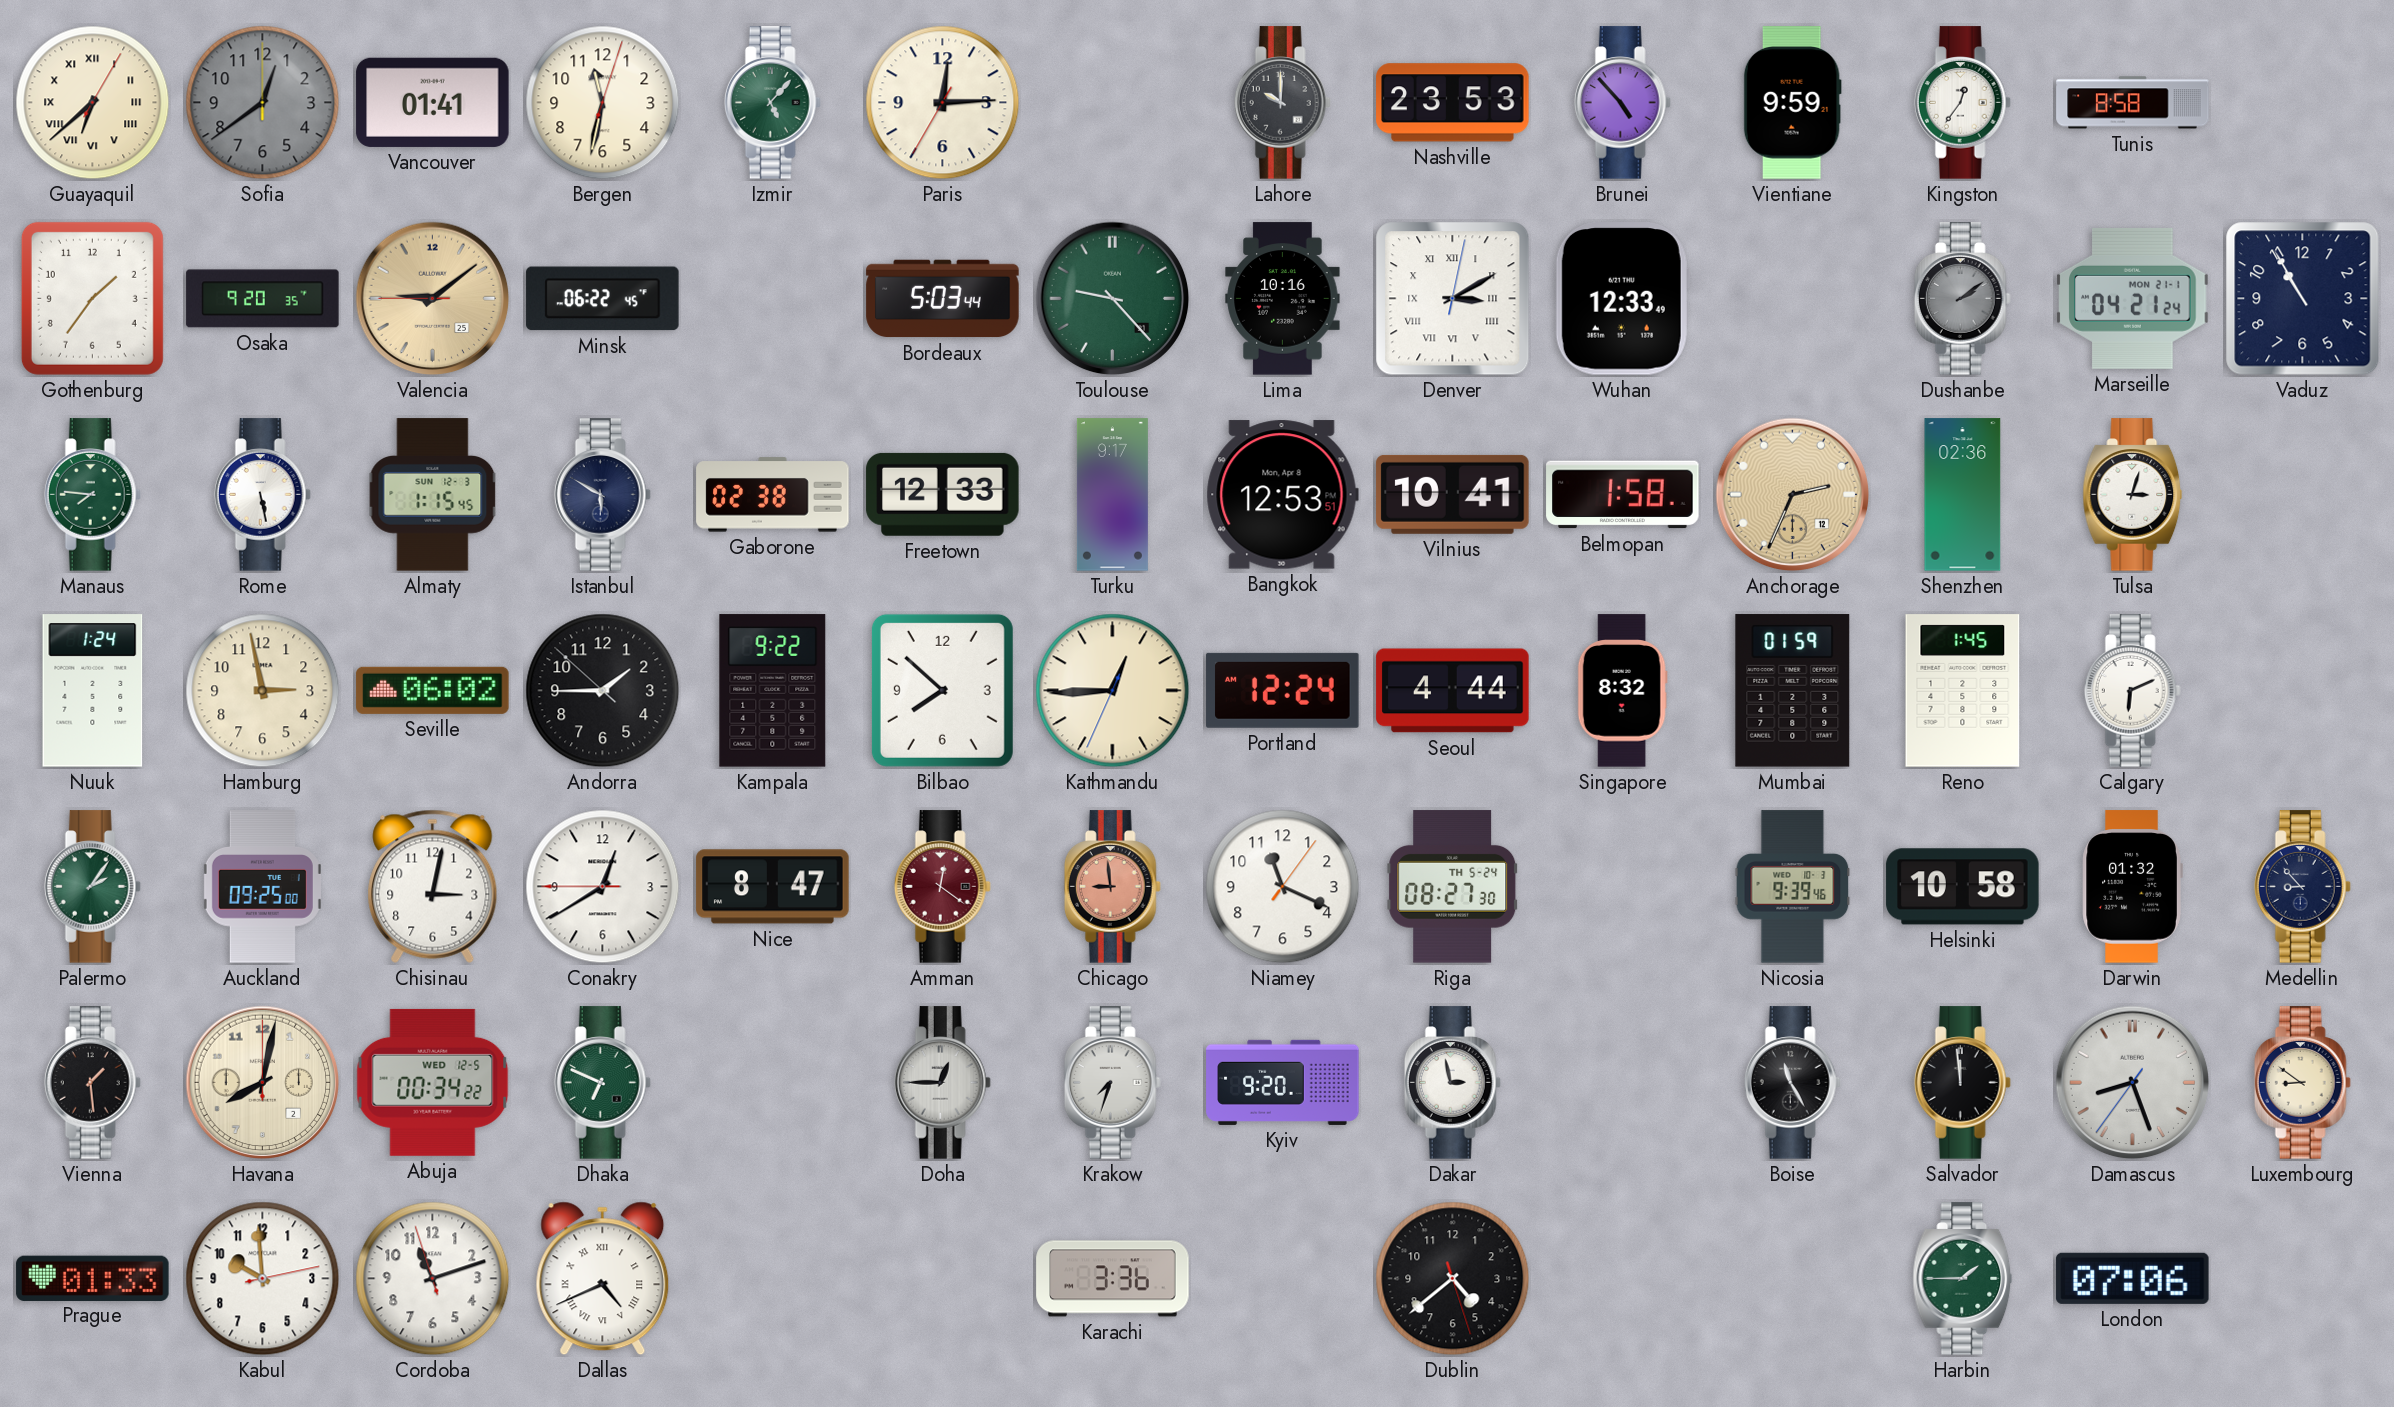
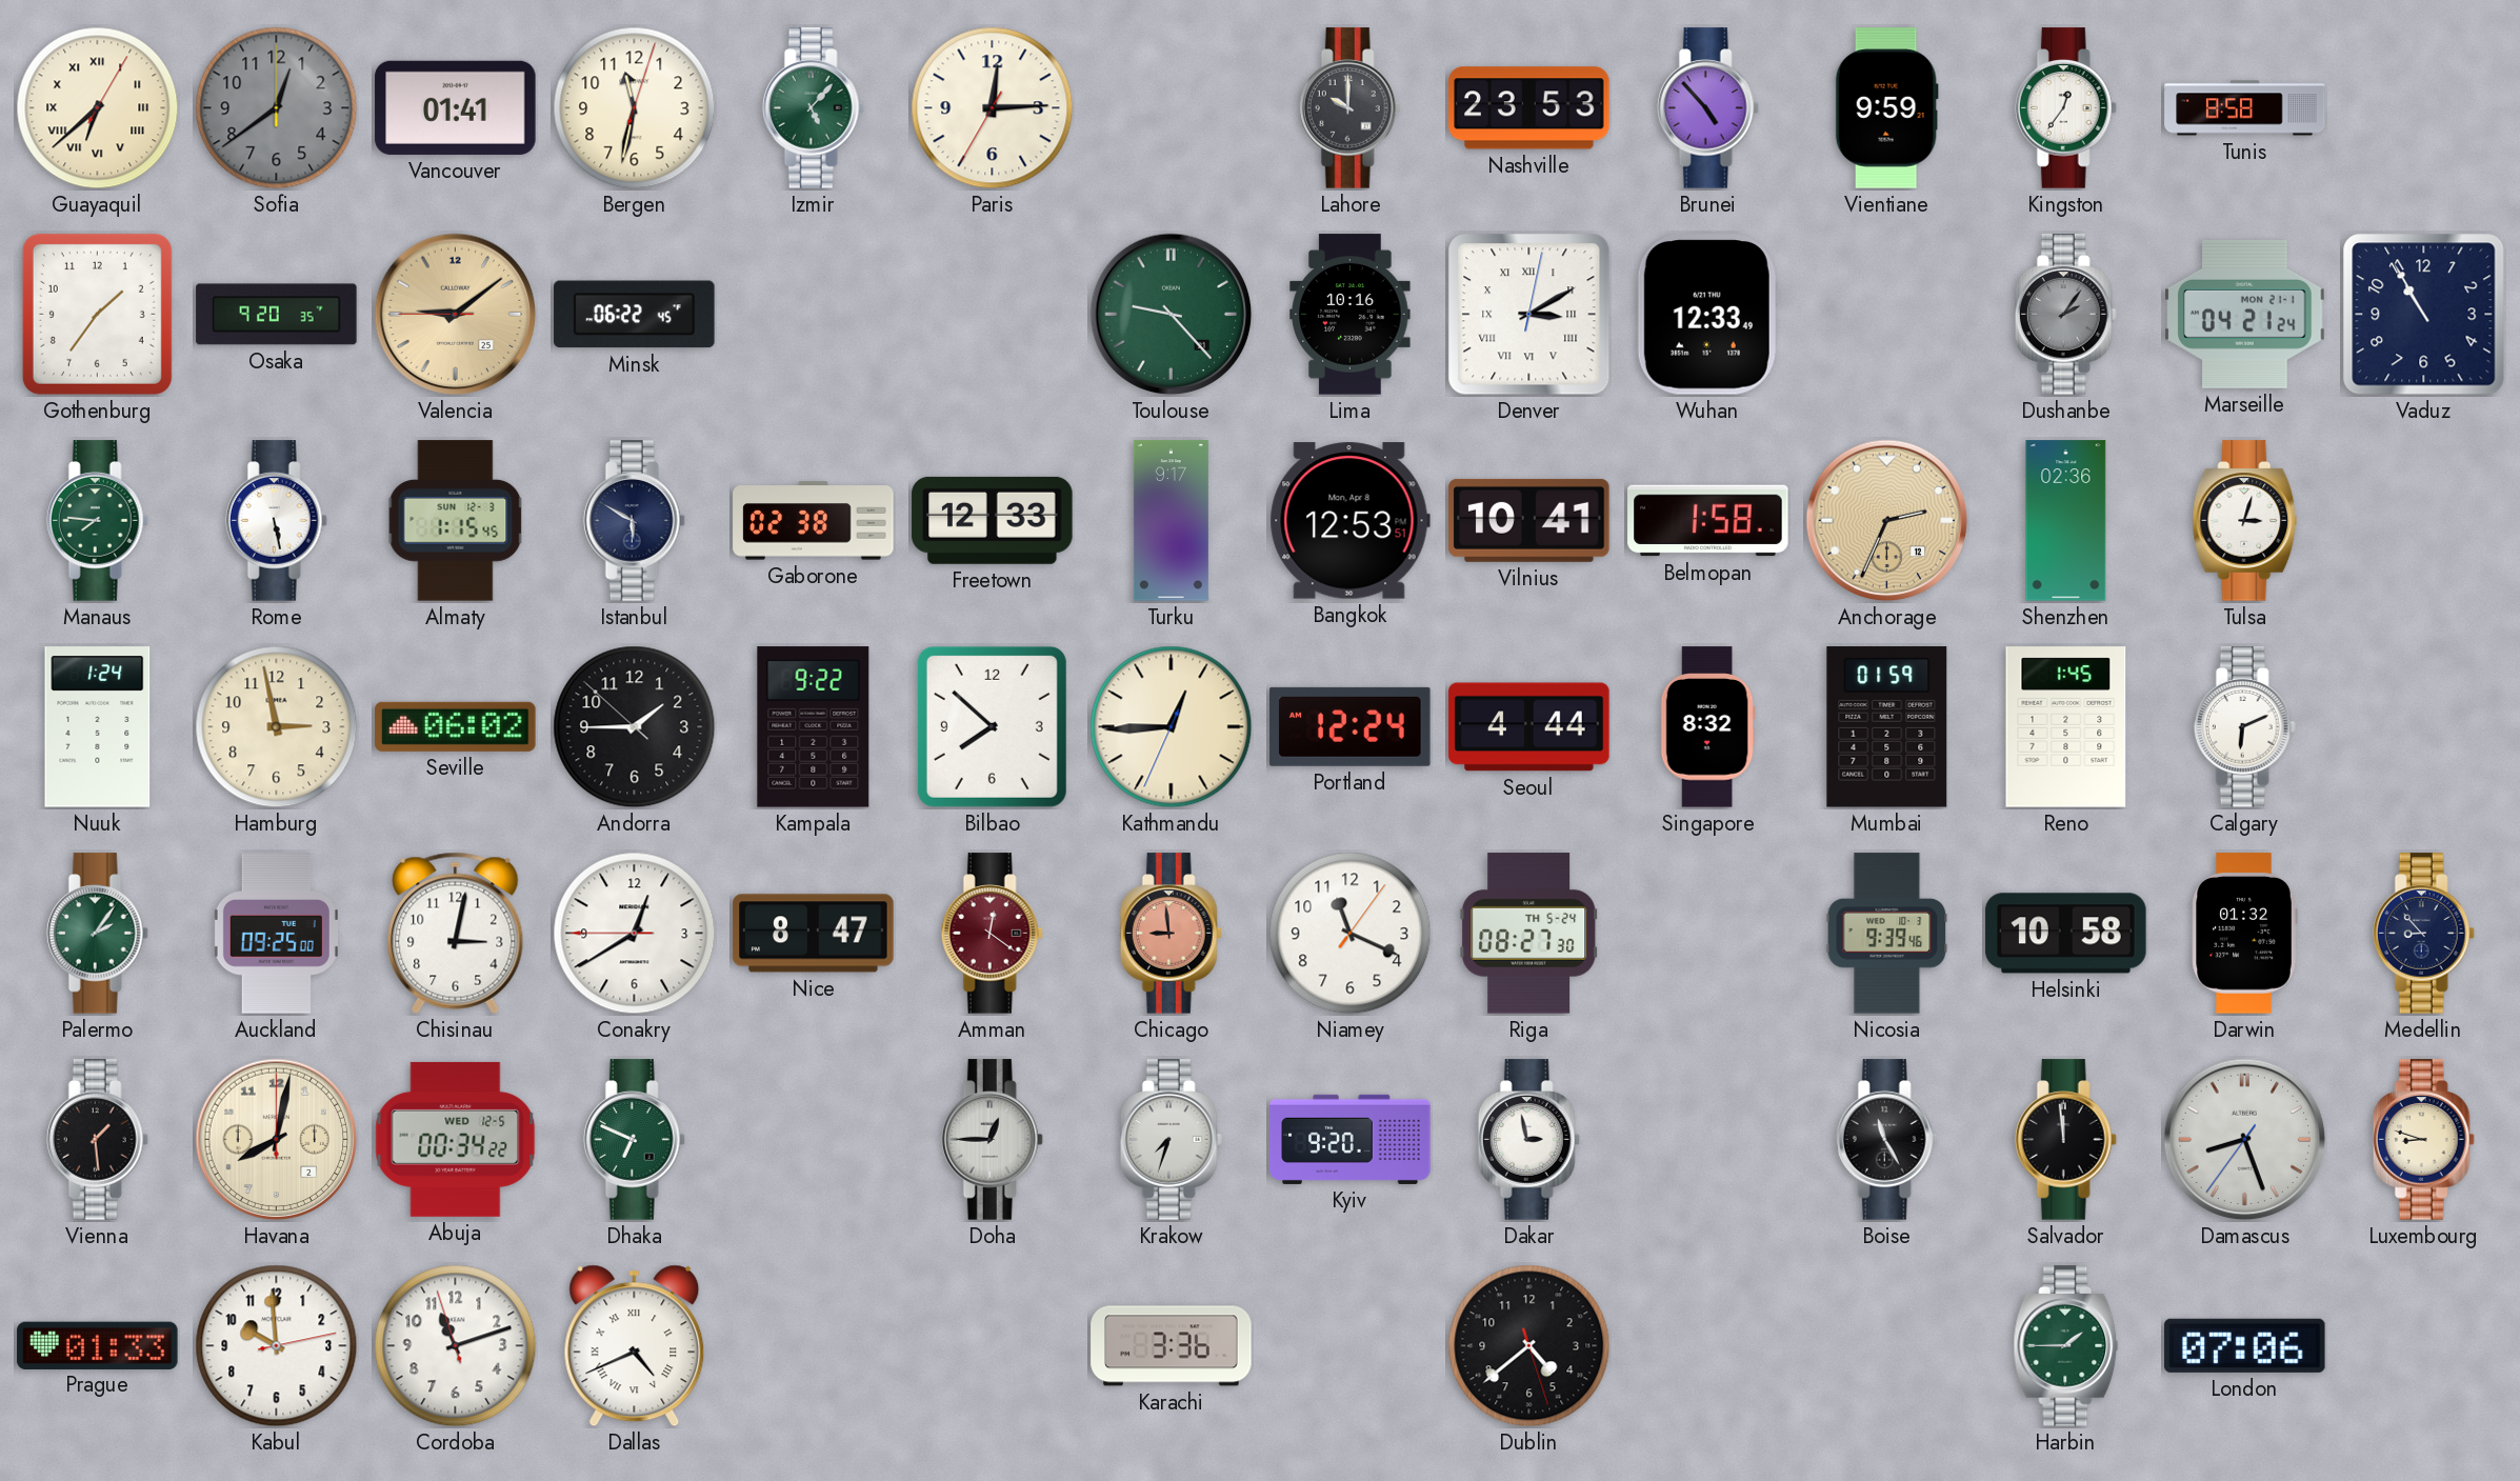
Bordeaux: 5:03 -> none
Dushanbe: 2:09 -> 2:06
Luxembourg: 8:51 -> 8:48
